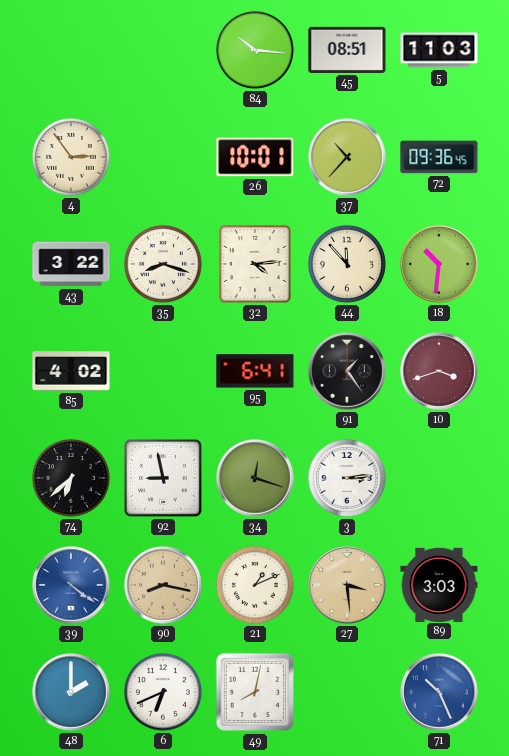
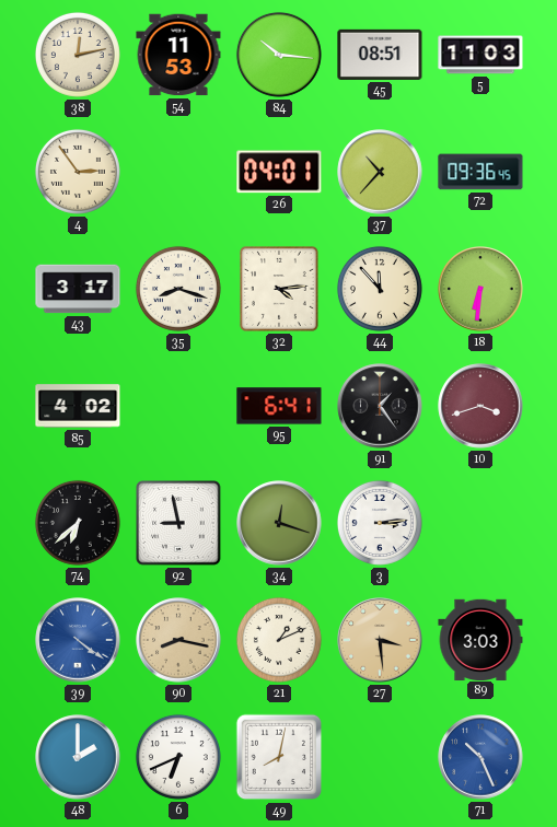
38: none -> 12:13
54: none -> 11:53
26: 10:01 -> 04:01
43: 3:22 -> 3:17
18: 10:31 -> 6:31
